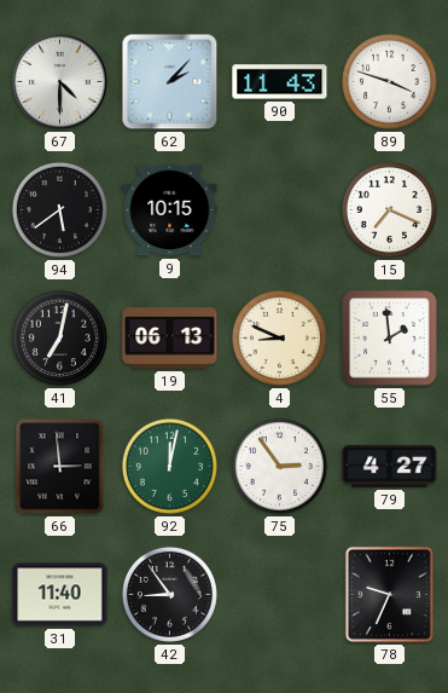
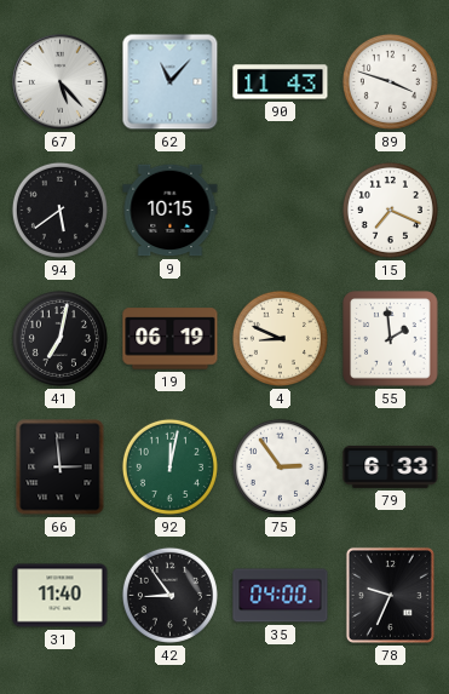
67: 4:30 -> 5:23
62: 2:07 -> 11:07
19: 06:13 -> 06:19
79: 4:27 -> 6:33
35: none -> 04:00
